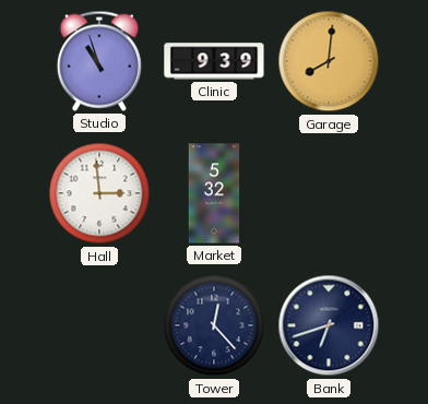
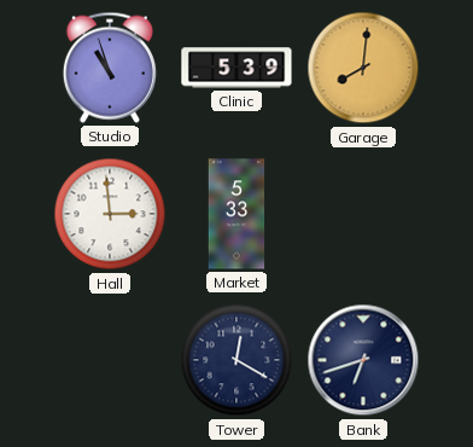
Clinic: 9:39 -> 5:39
Market: 5:32 -> 5:33
Tower: 12:23 -> 12:20
